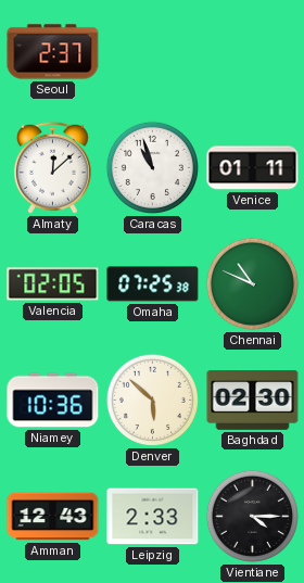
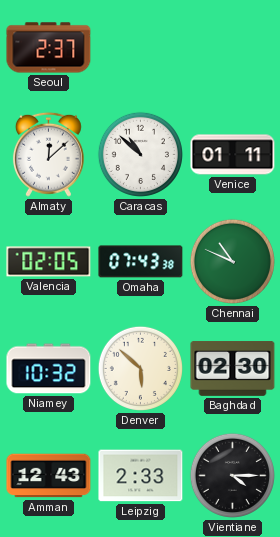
Caracas: 10:57 -> 10:52
Omaha: 07:25 -> 07:43
Niamey: 10:36 -> 10:32
